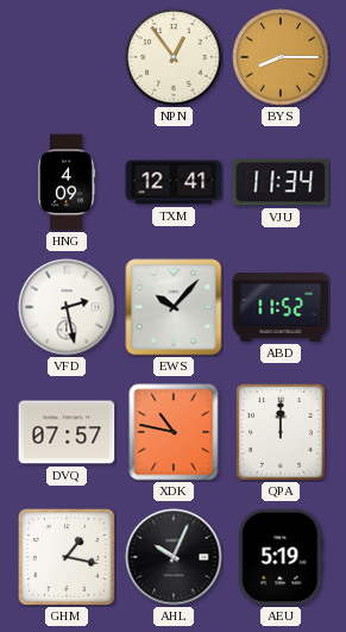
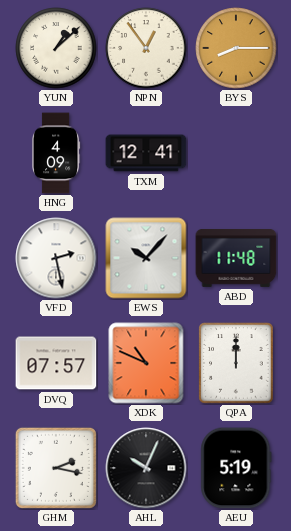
YUN: none -> 1:08
VJU: 11:34 -> none
ABD: 11:52 -> 11:48
XDK: 10:47 -> 10:49
GHM: 1:17 -> 2:17
